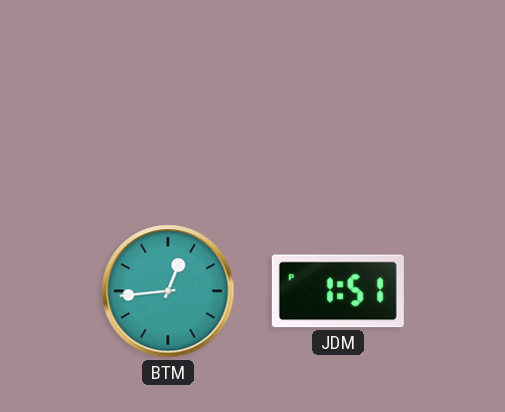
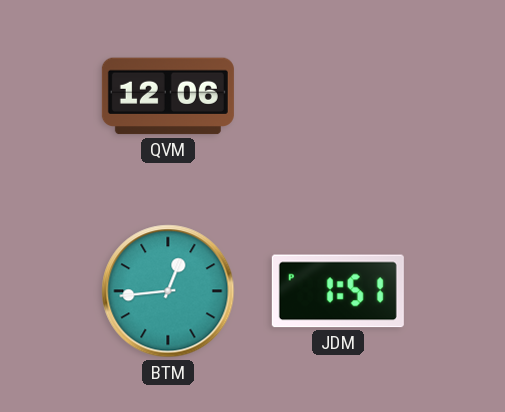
QVM: none -> 12:06
